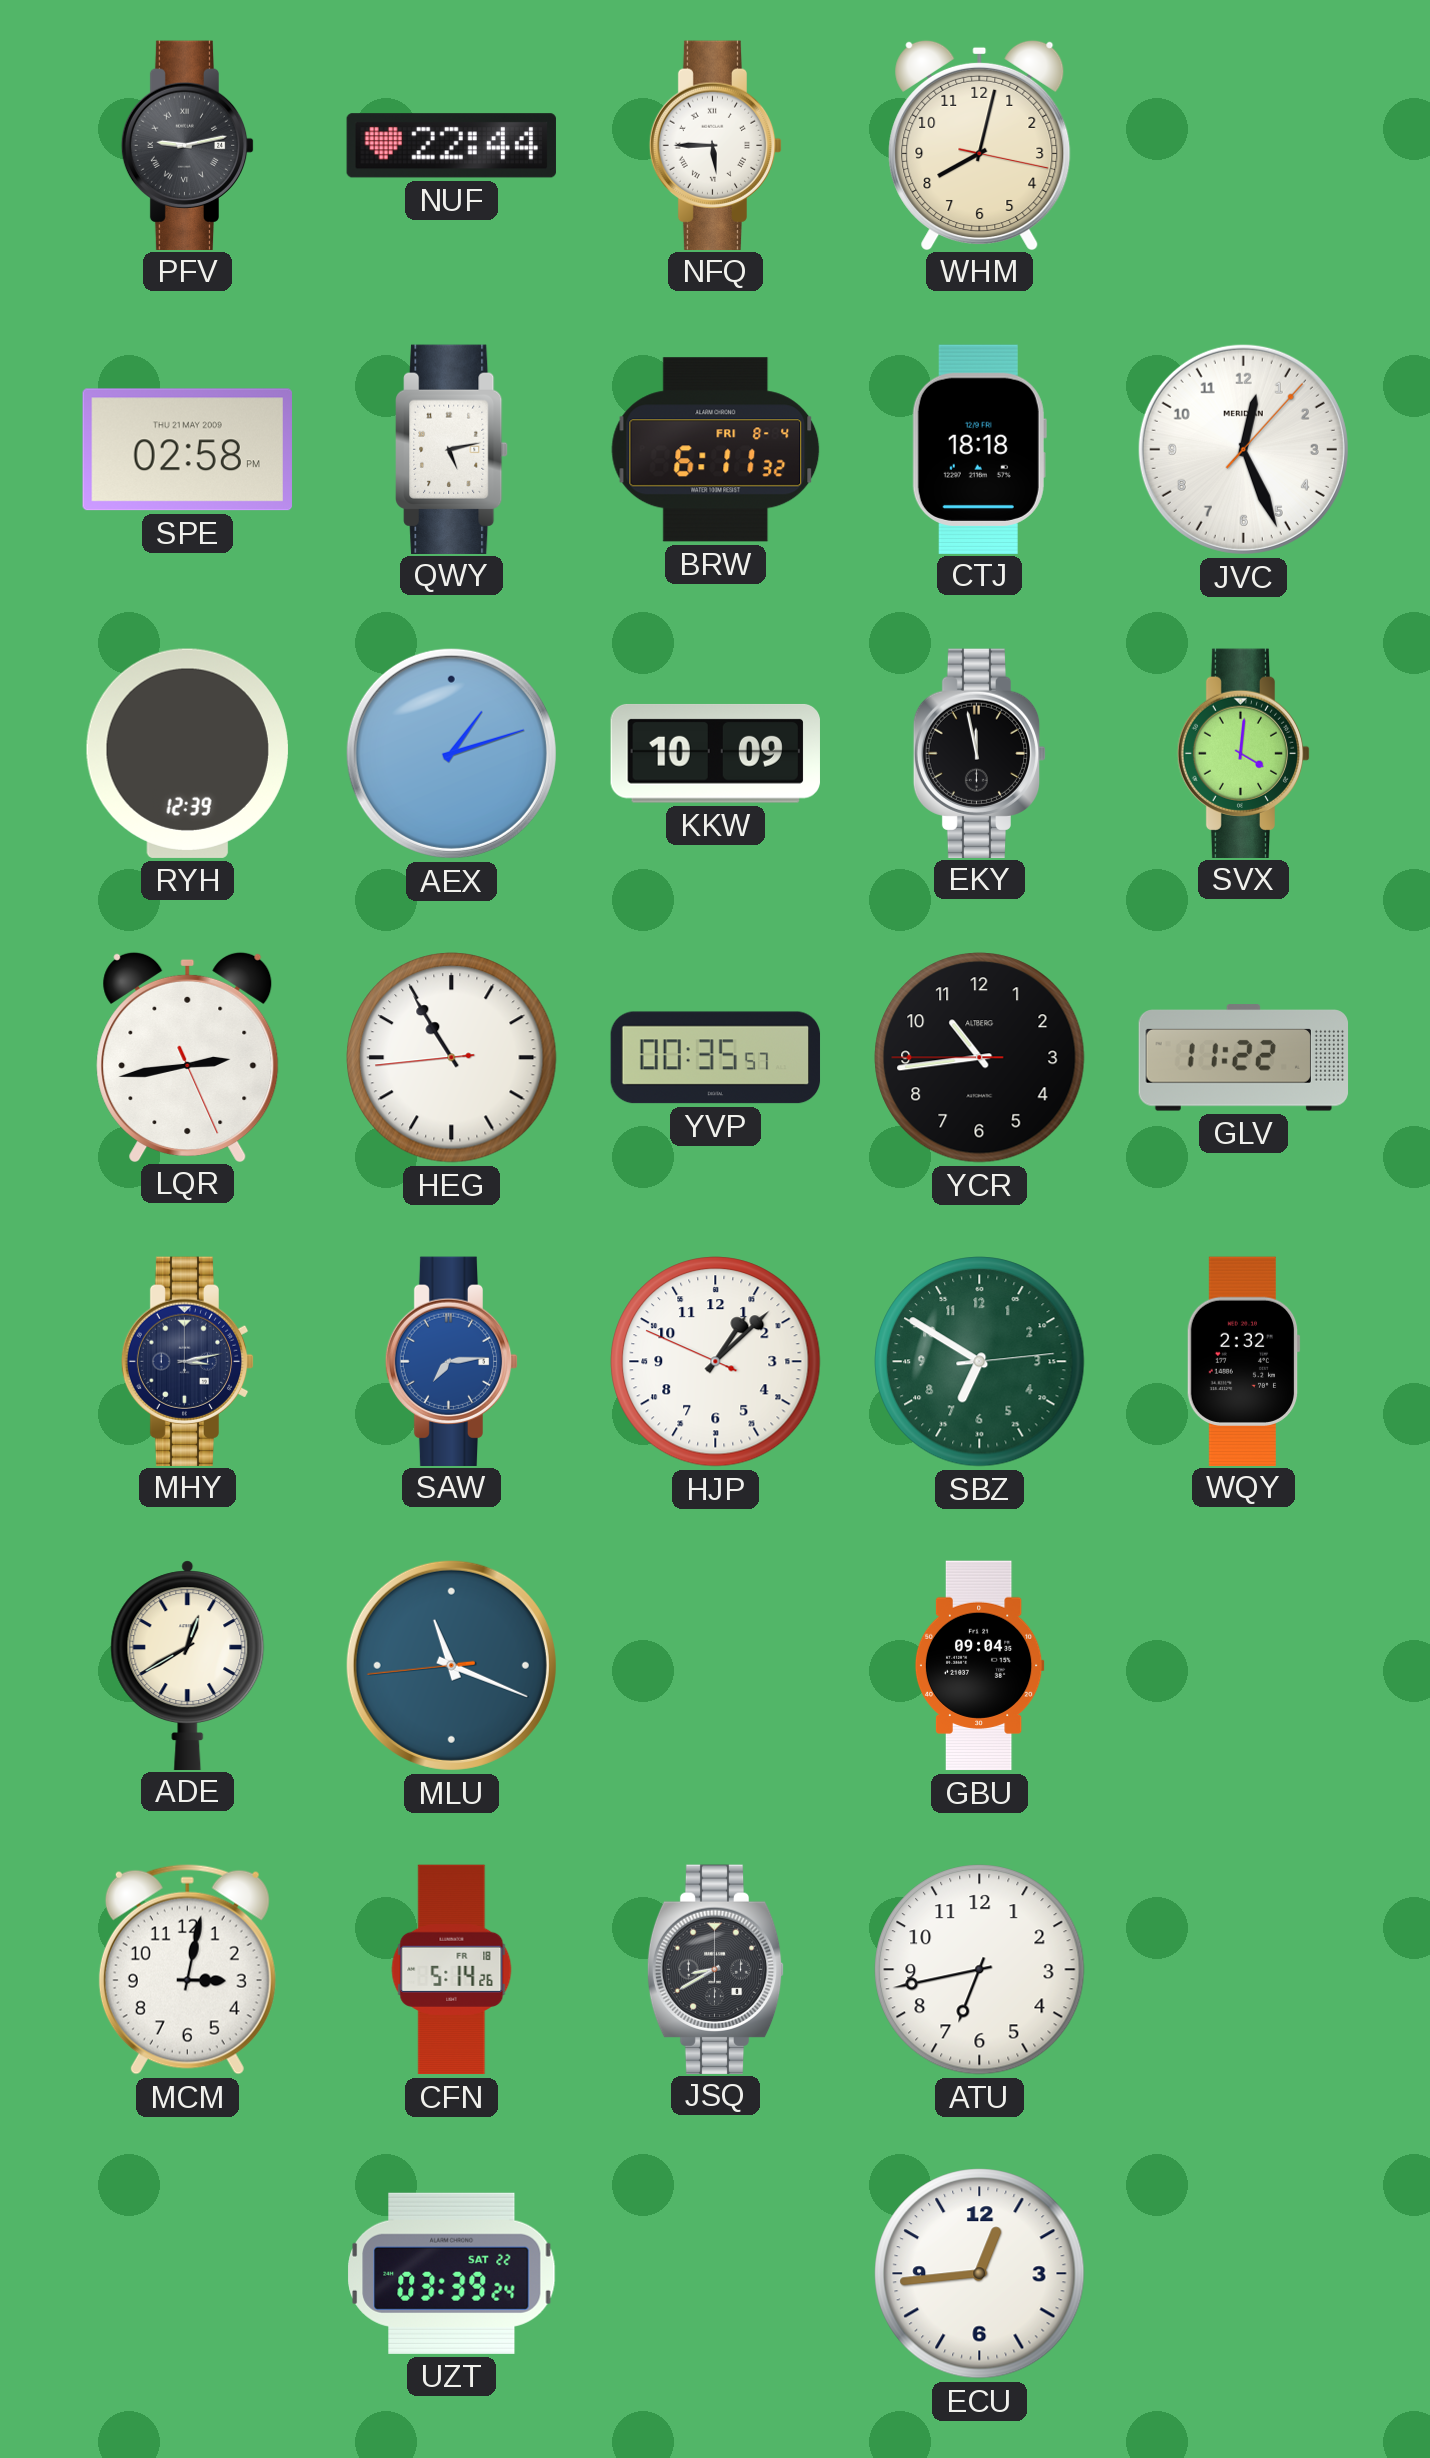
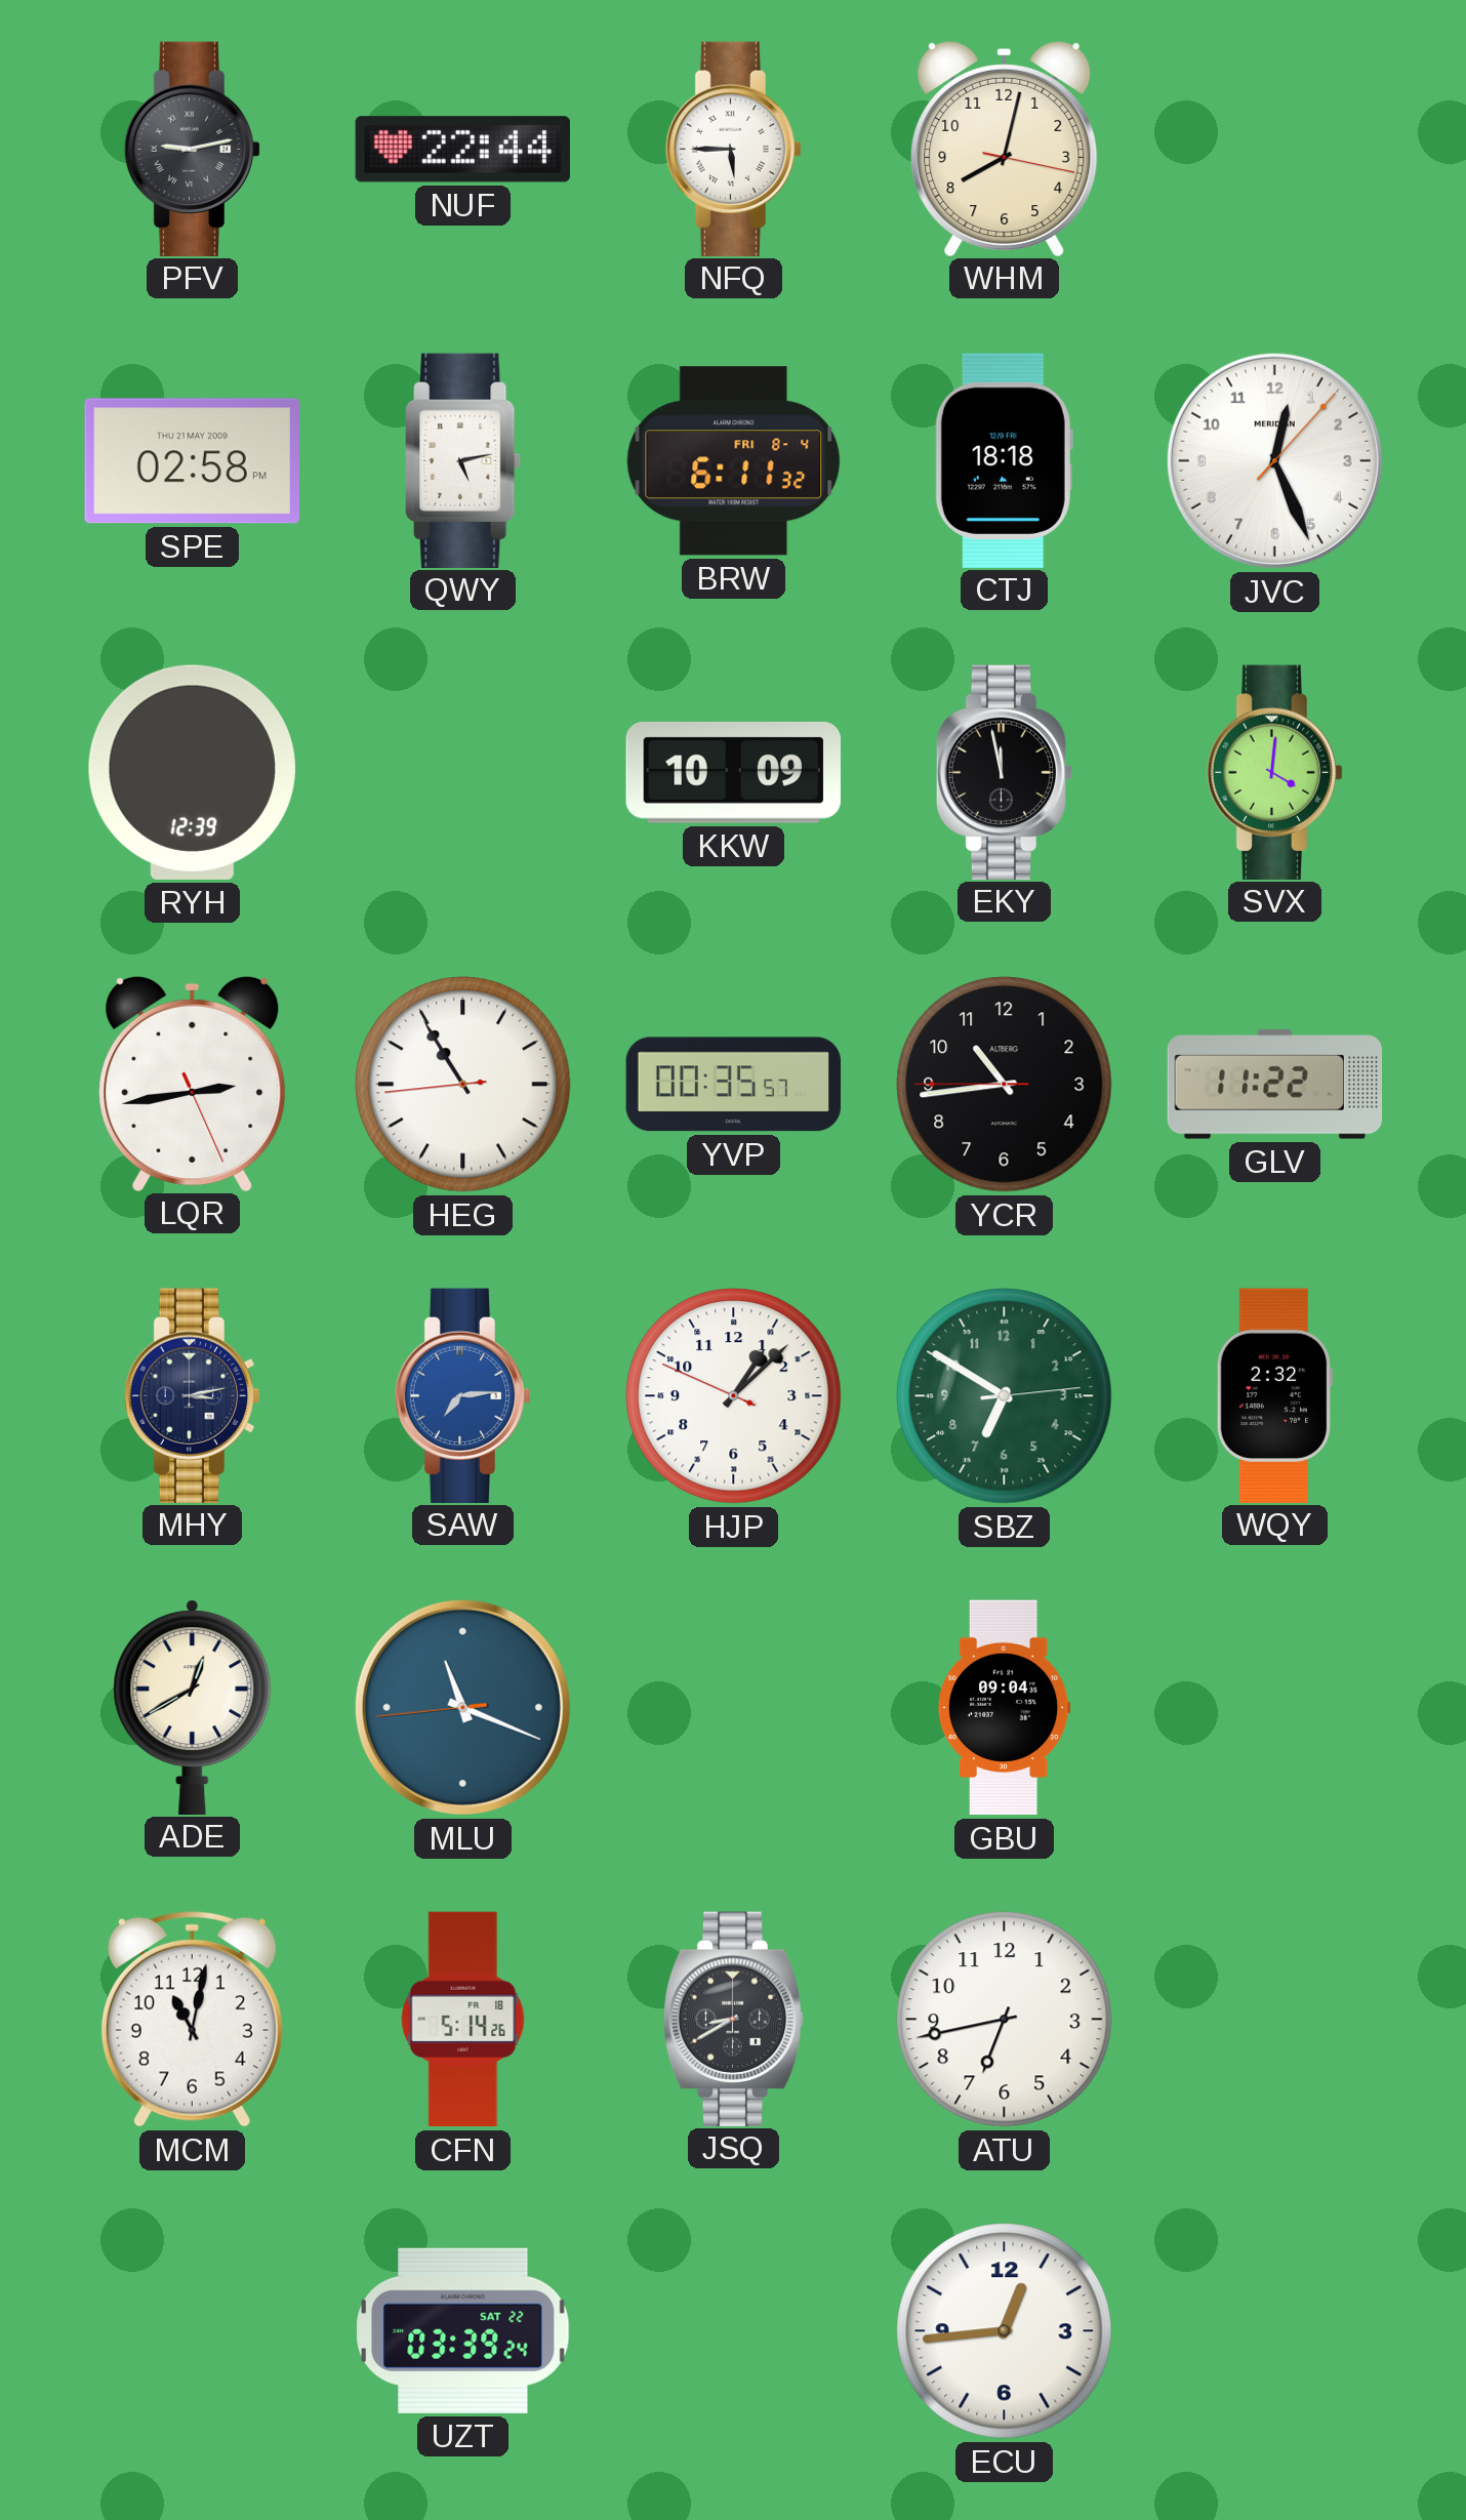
AEX: 1:12 -> none
MCM: 3:02 -> 11:02
